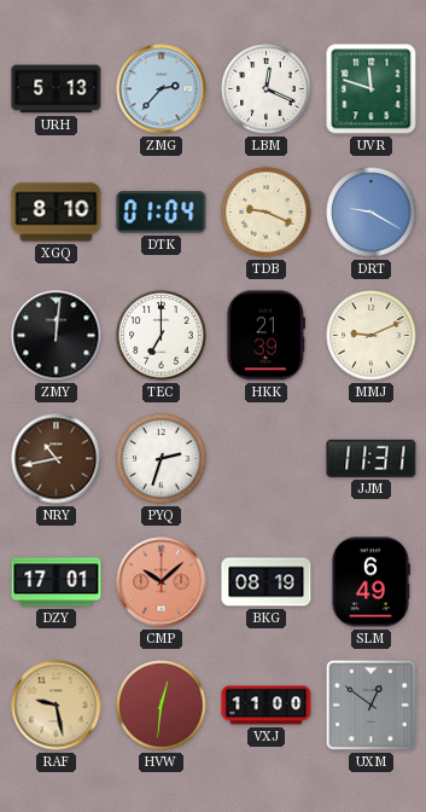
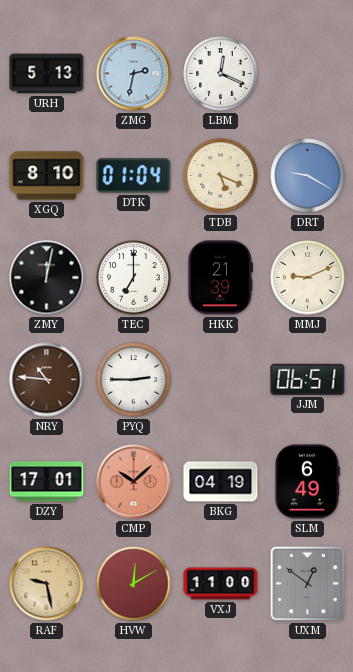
ZMG: 2:37 -> 2:32
UVR: 11:48 -> none
TDB: 9:19 -> 5:19
ZMY: 12:01 -> 12:02
NRY: 10:43 -> 10:46
PYQ: 2:33 -> 2:45
JJM: 11:31 -> 06:51
BKG: 08:19 -> 04:19
HVW: 12:31 -> 12:10
